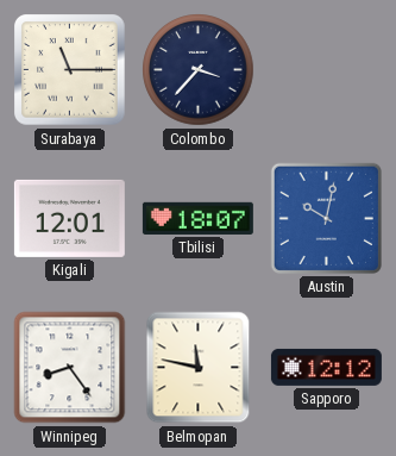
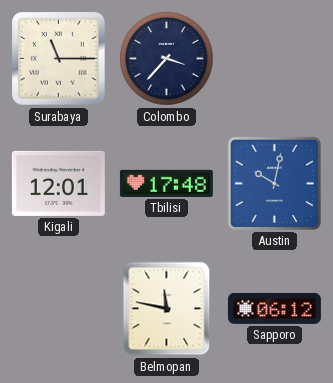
Tbilisi: 18:07 -> 17:48
Winnipeg: 8:24 -> none
Sapporo: 12:12 -> 06:12
